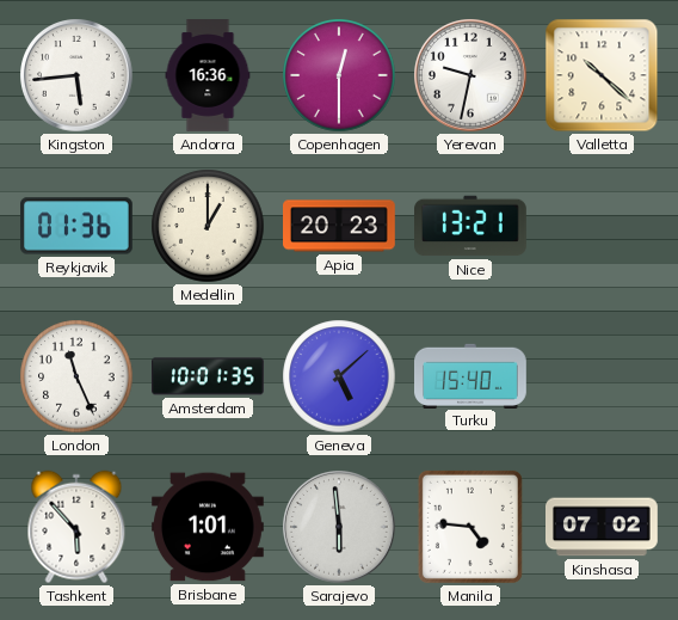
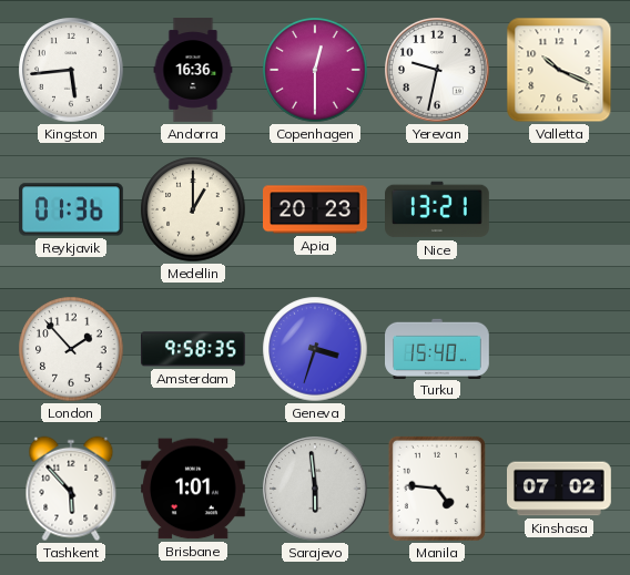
Valletta: 10:22 -> 10:19
London: 11:26 -> 1:53
Amsterdam: 10:01 -> 9:58
Geneva: 5:08 -> 3:33
